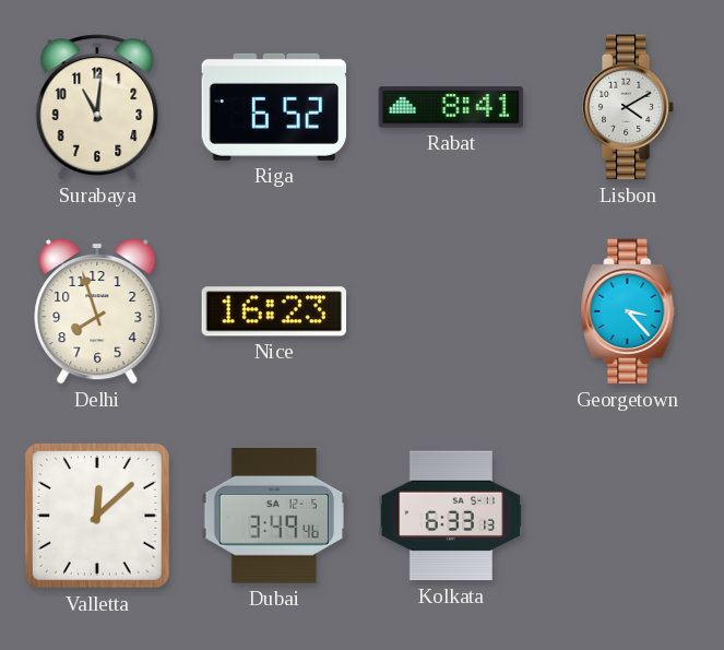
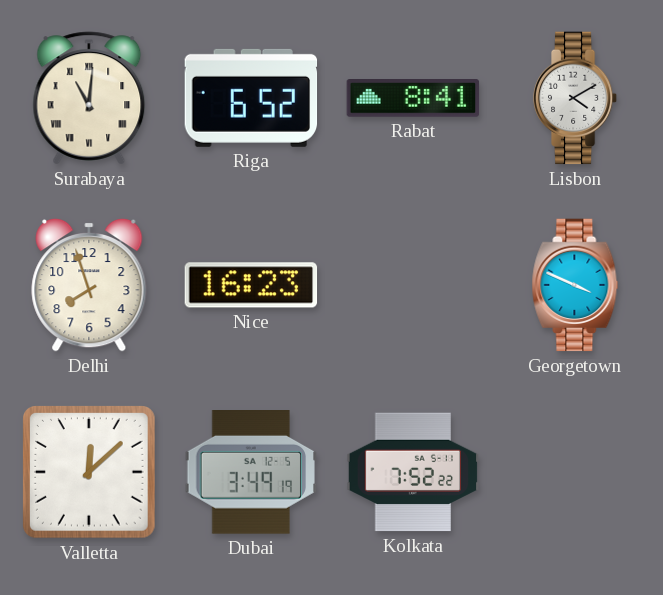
Surabaya numerals: Arabic -> Roman
Georgetown: 3:23 -> 3:49
Dubai: 3:49:46 -> 3:49:19
Kolkata: 6:33 -> 7:52
